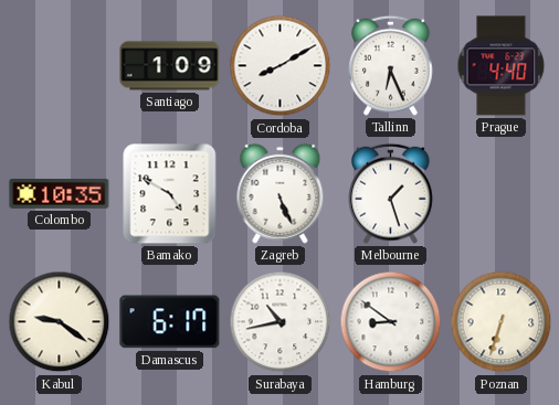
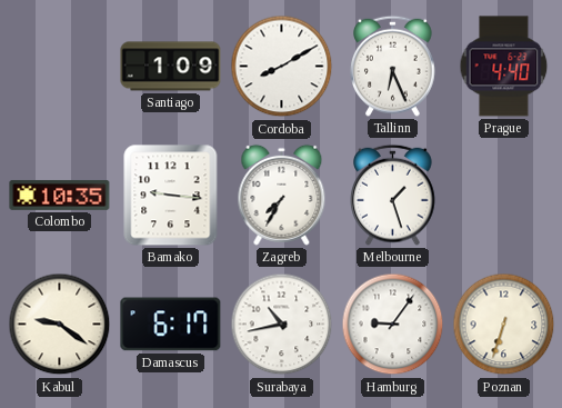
Bamako: 4:50 -> 9:16
Zagreb: 5:26 -> 7:35
Hamburg: 8:51 -> 9:06
